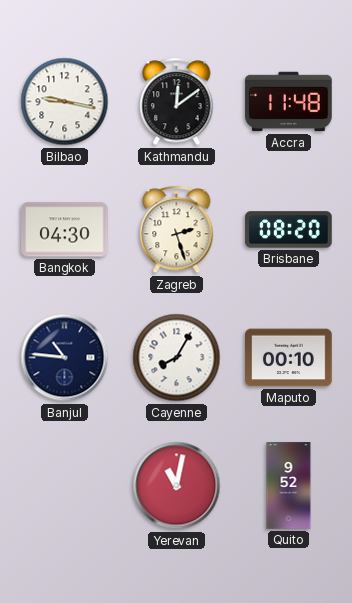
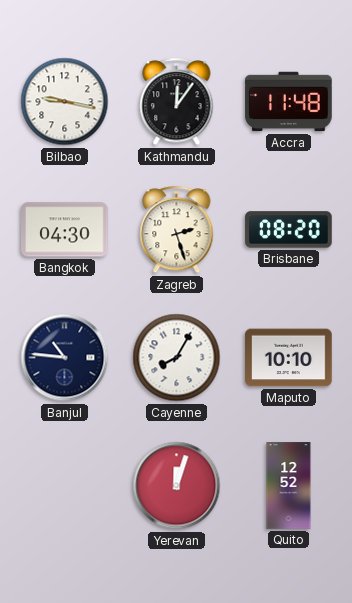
Kathmandu: 12:09 -> 12:06
Maputo: 00:10 -> 10:10
Yerevan: 11:02 -> 12:03
Quito: 9:52 -> 12:52
